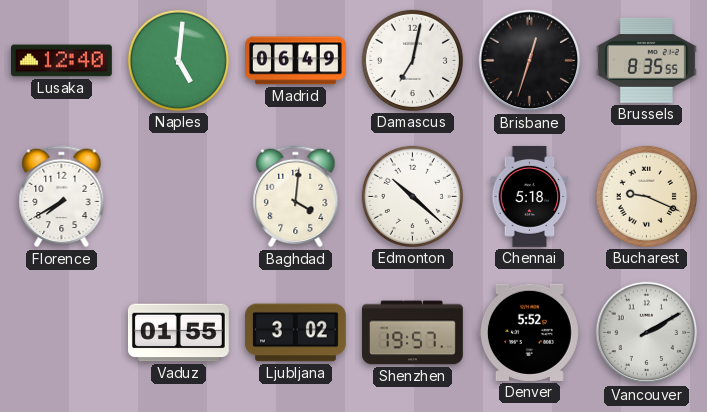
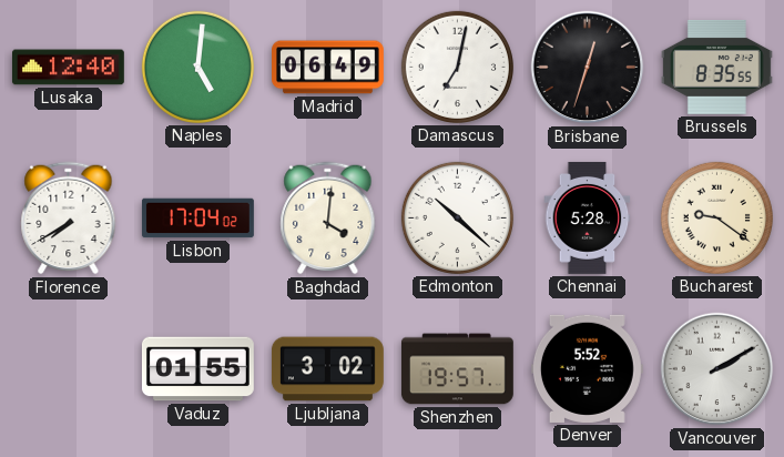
Lisbon: none -> 17:04
Chennai: 5:18 -> 5:28
Bucharest: 9:19 -> 9:21
